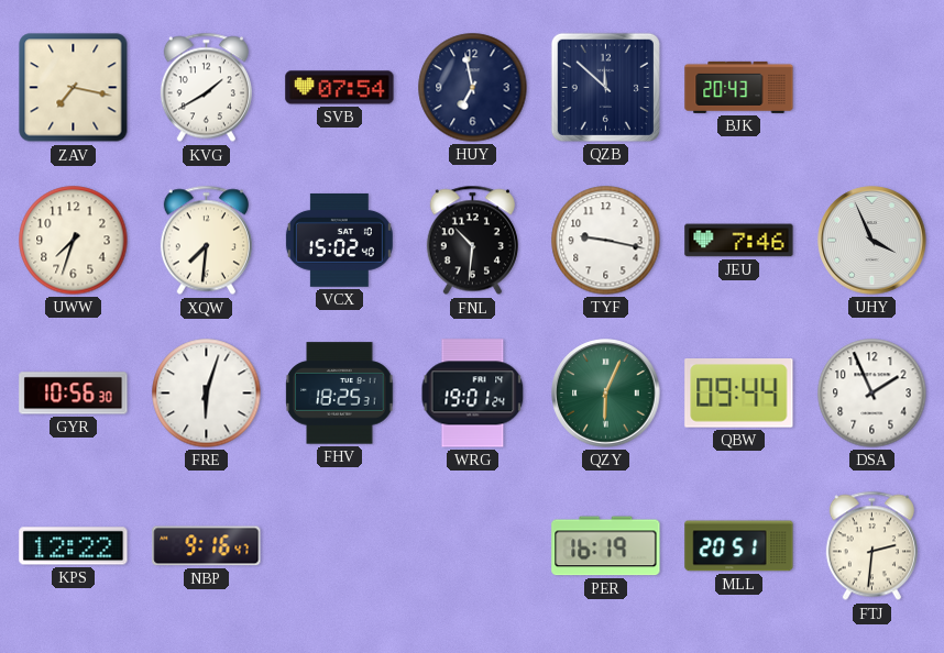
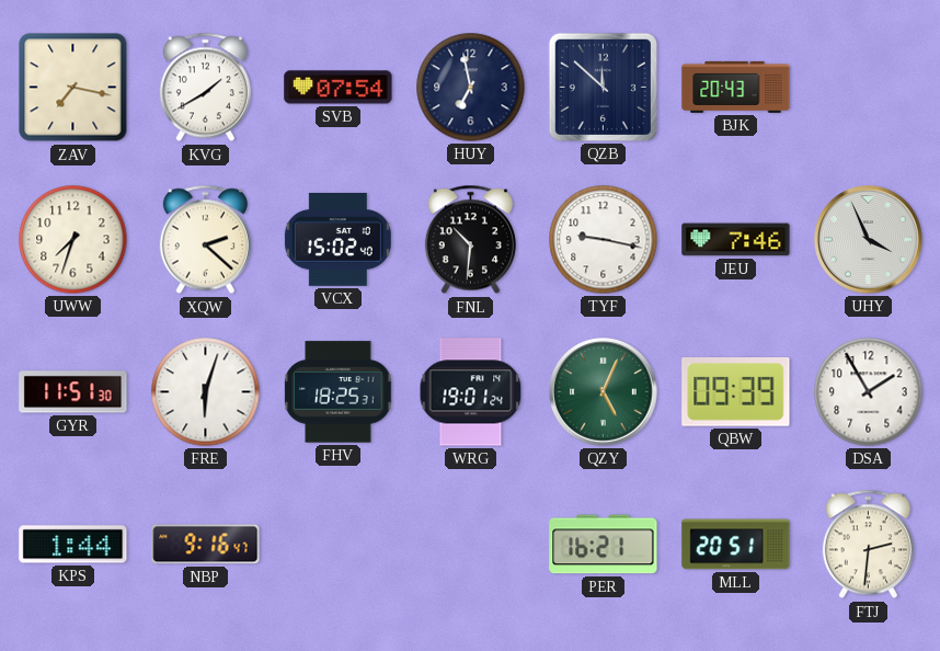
XQW: 7:31 -> 2:22
GYR: 10:56 -> 11:51
QZY: 6:04 -> 5:04
QBW: 09:44 -> 09:39
DSA: 1:56 -> 1:55
KPS: 12:22 -> 1:44
PER: 16:19 -> 16:21
